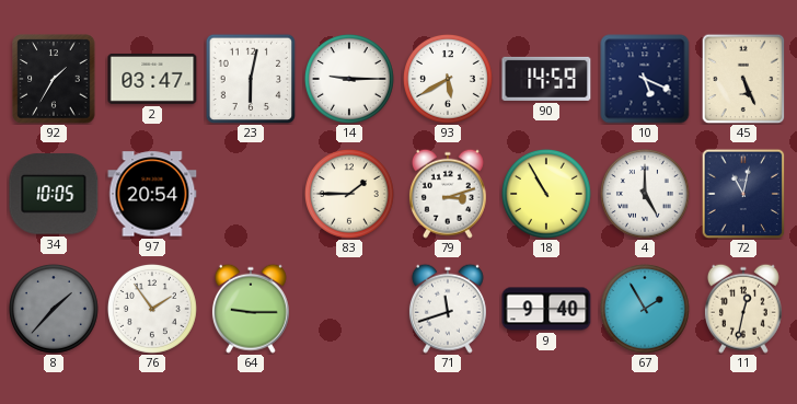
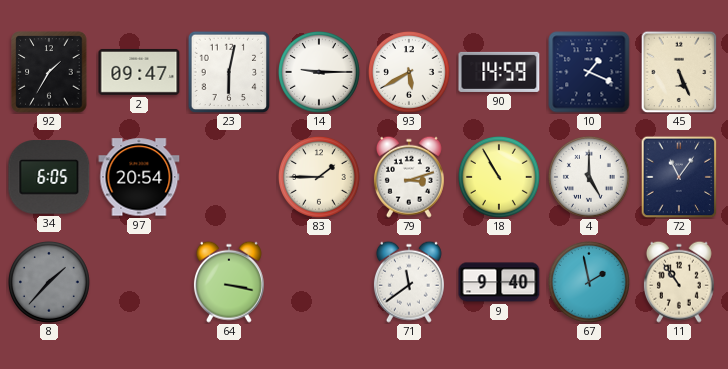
2: 03:47 -> 09:47
10: 5:19 -> 1:19
34: 10:05 -> 6:05
72: 11:02 -> 11:06
76: 1:54 -> none
64: 9:15 -> 3:17
71: 11:42 -> 11:39
67: 1:55 -> 1:58
11: 12:32 -> 10:54
